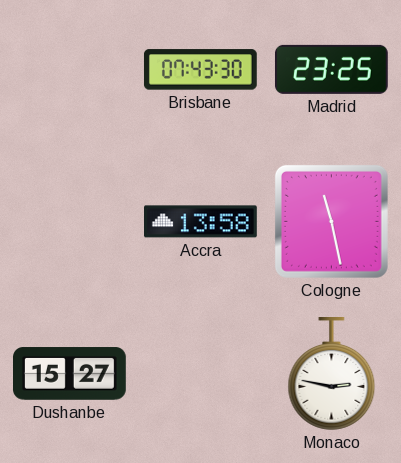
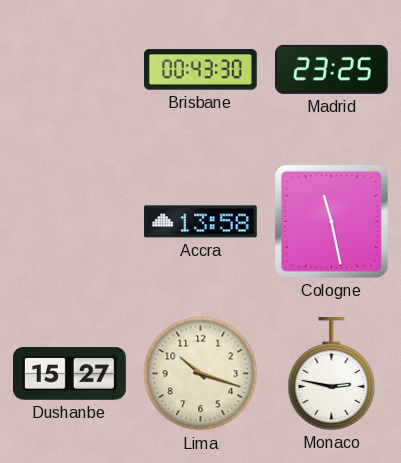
Brisbane: 07:43 -> 00:43
Lima: none -> 10:18
